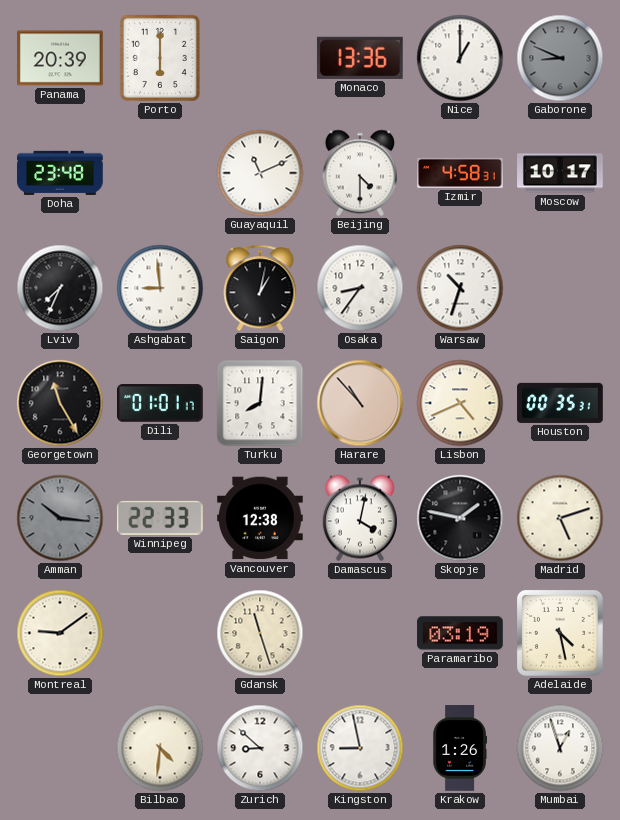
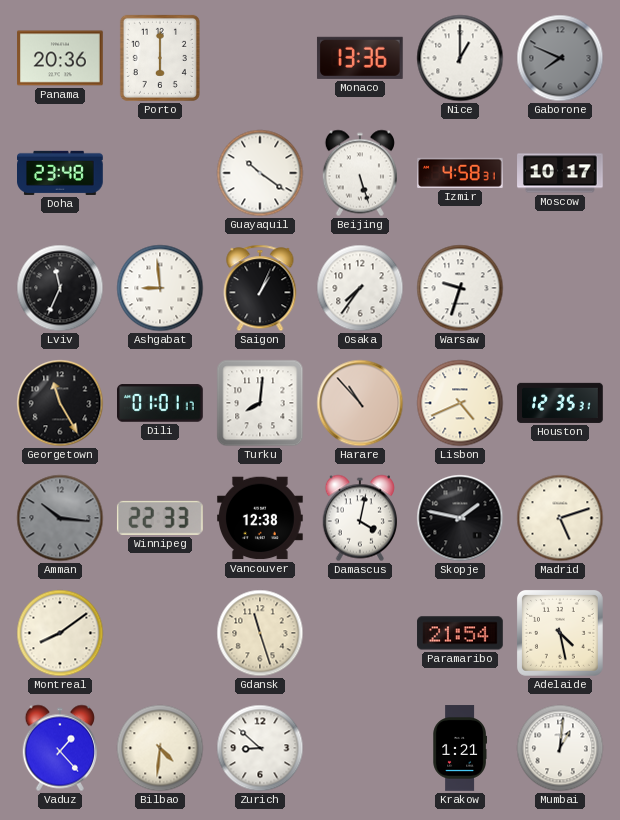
Panama: 20:39 -> 20:36
Gaborone: 8:49 -> 7:49
Guayaquil: 11:11 -> 10:21
Beijing: 4:30 -> 5:27
Lviv: 7:34 -> 11:34
Saigon: 1:02 -> 1:04
Osaka: 8:36 -> 7:36
Warsaw: 10:33 -> 9:33
Houston: 00:35 -> 12:35
Montreal: 9:09 -> 8:09
Paramaribo: 03:19 -> 21:54
Vaduz: none -> 1:23
Kingston: 8:58 -> none
Krakow: 1:26 -> 1:21
Mumbai: 12:57 -> 1:01
